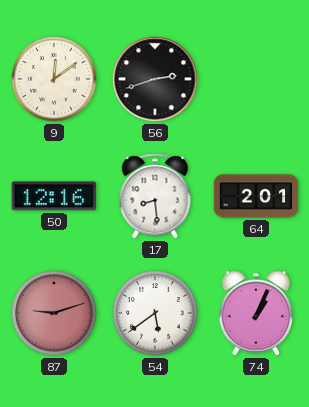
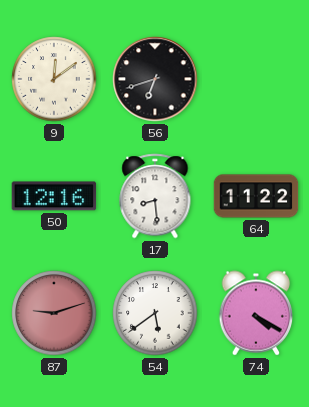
56: 2:42 -> 6:42
64: 2:01 -> 11:22
74: 1:04 -> 4:20
